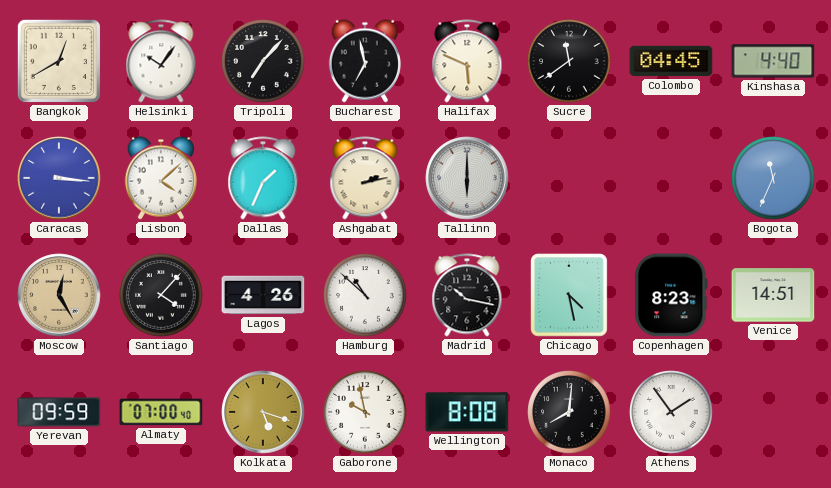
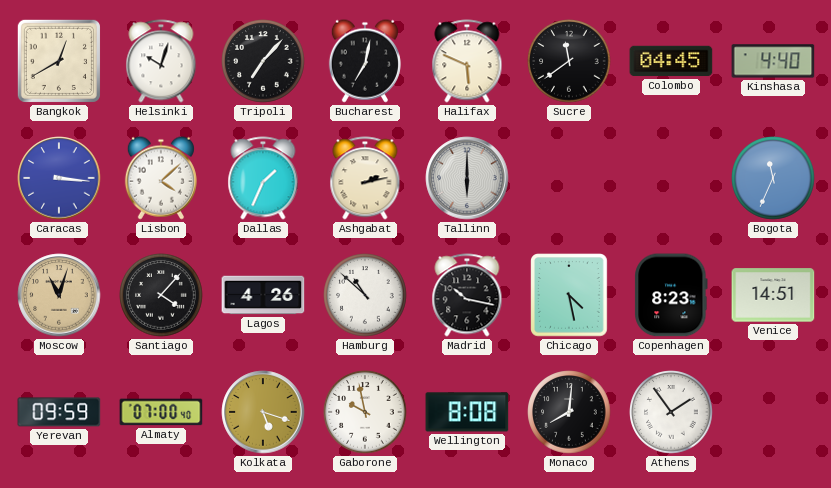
Helsinki: 10:06 -> 10:03
Bucharest: 6:58 -> 7:02
Moscow: 12:25 -> 11:03
